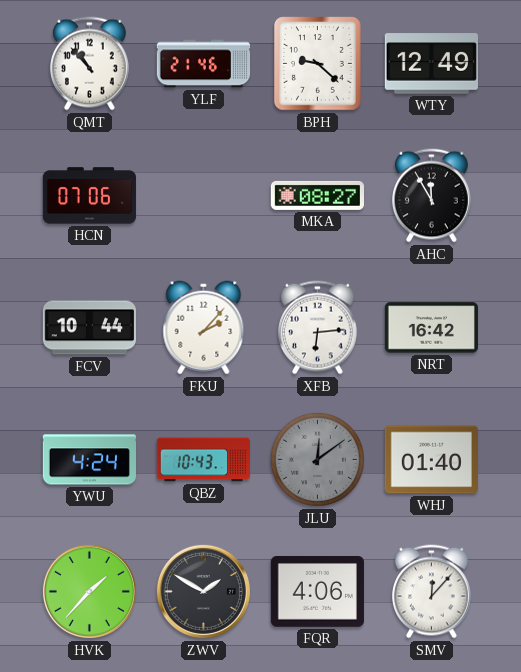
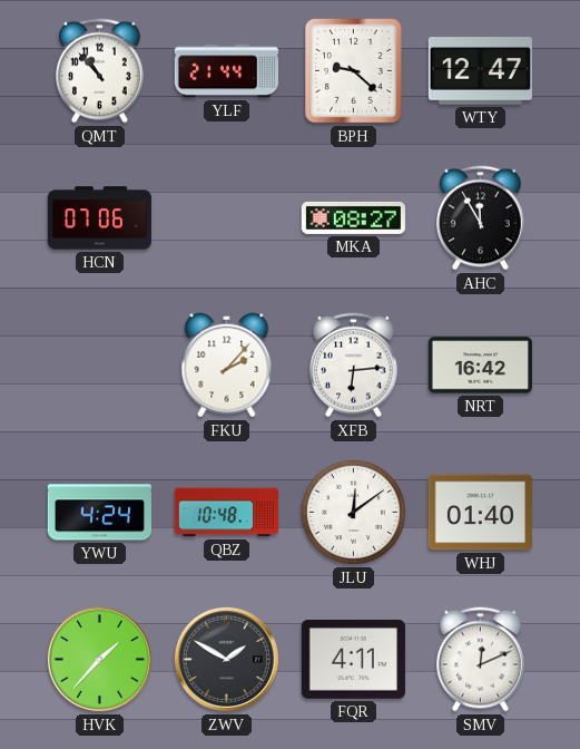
YLF: 21:46 -> 21:44
WTY: 12:49 -> 12:47
FCV: 10:44 -> none
QBZ: 10:43 -> 10:48
JLU dial: grey -> white
FQR: 4:06 -> 4:11
SMV: 12:07 -> 12:11
